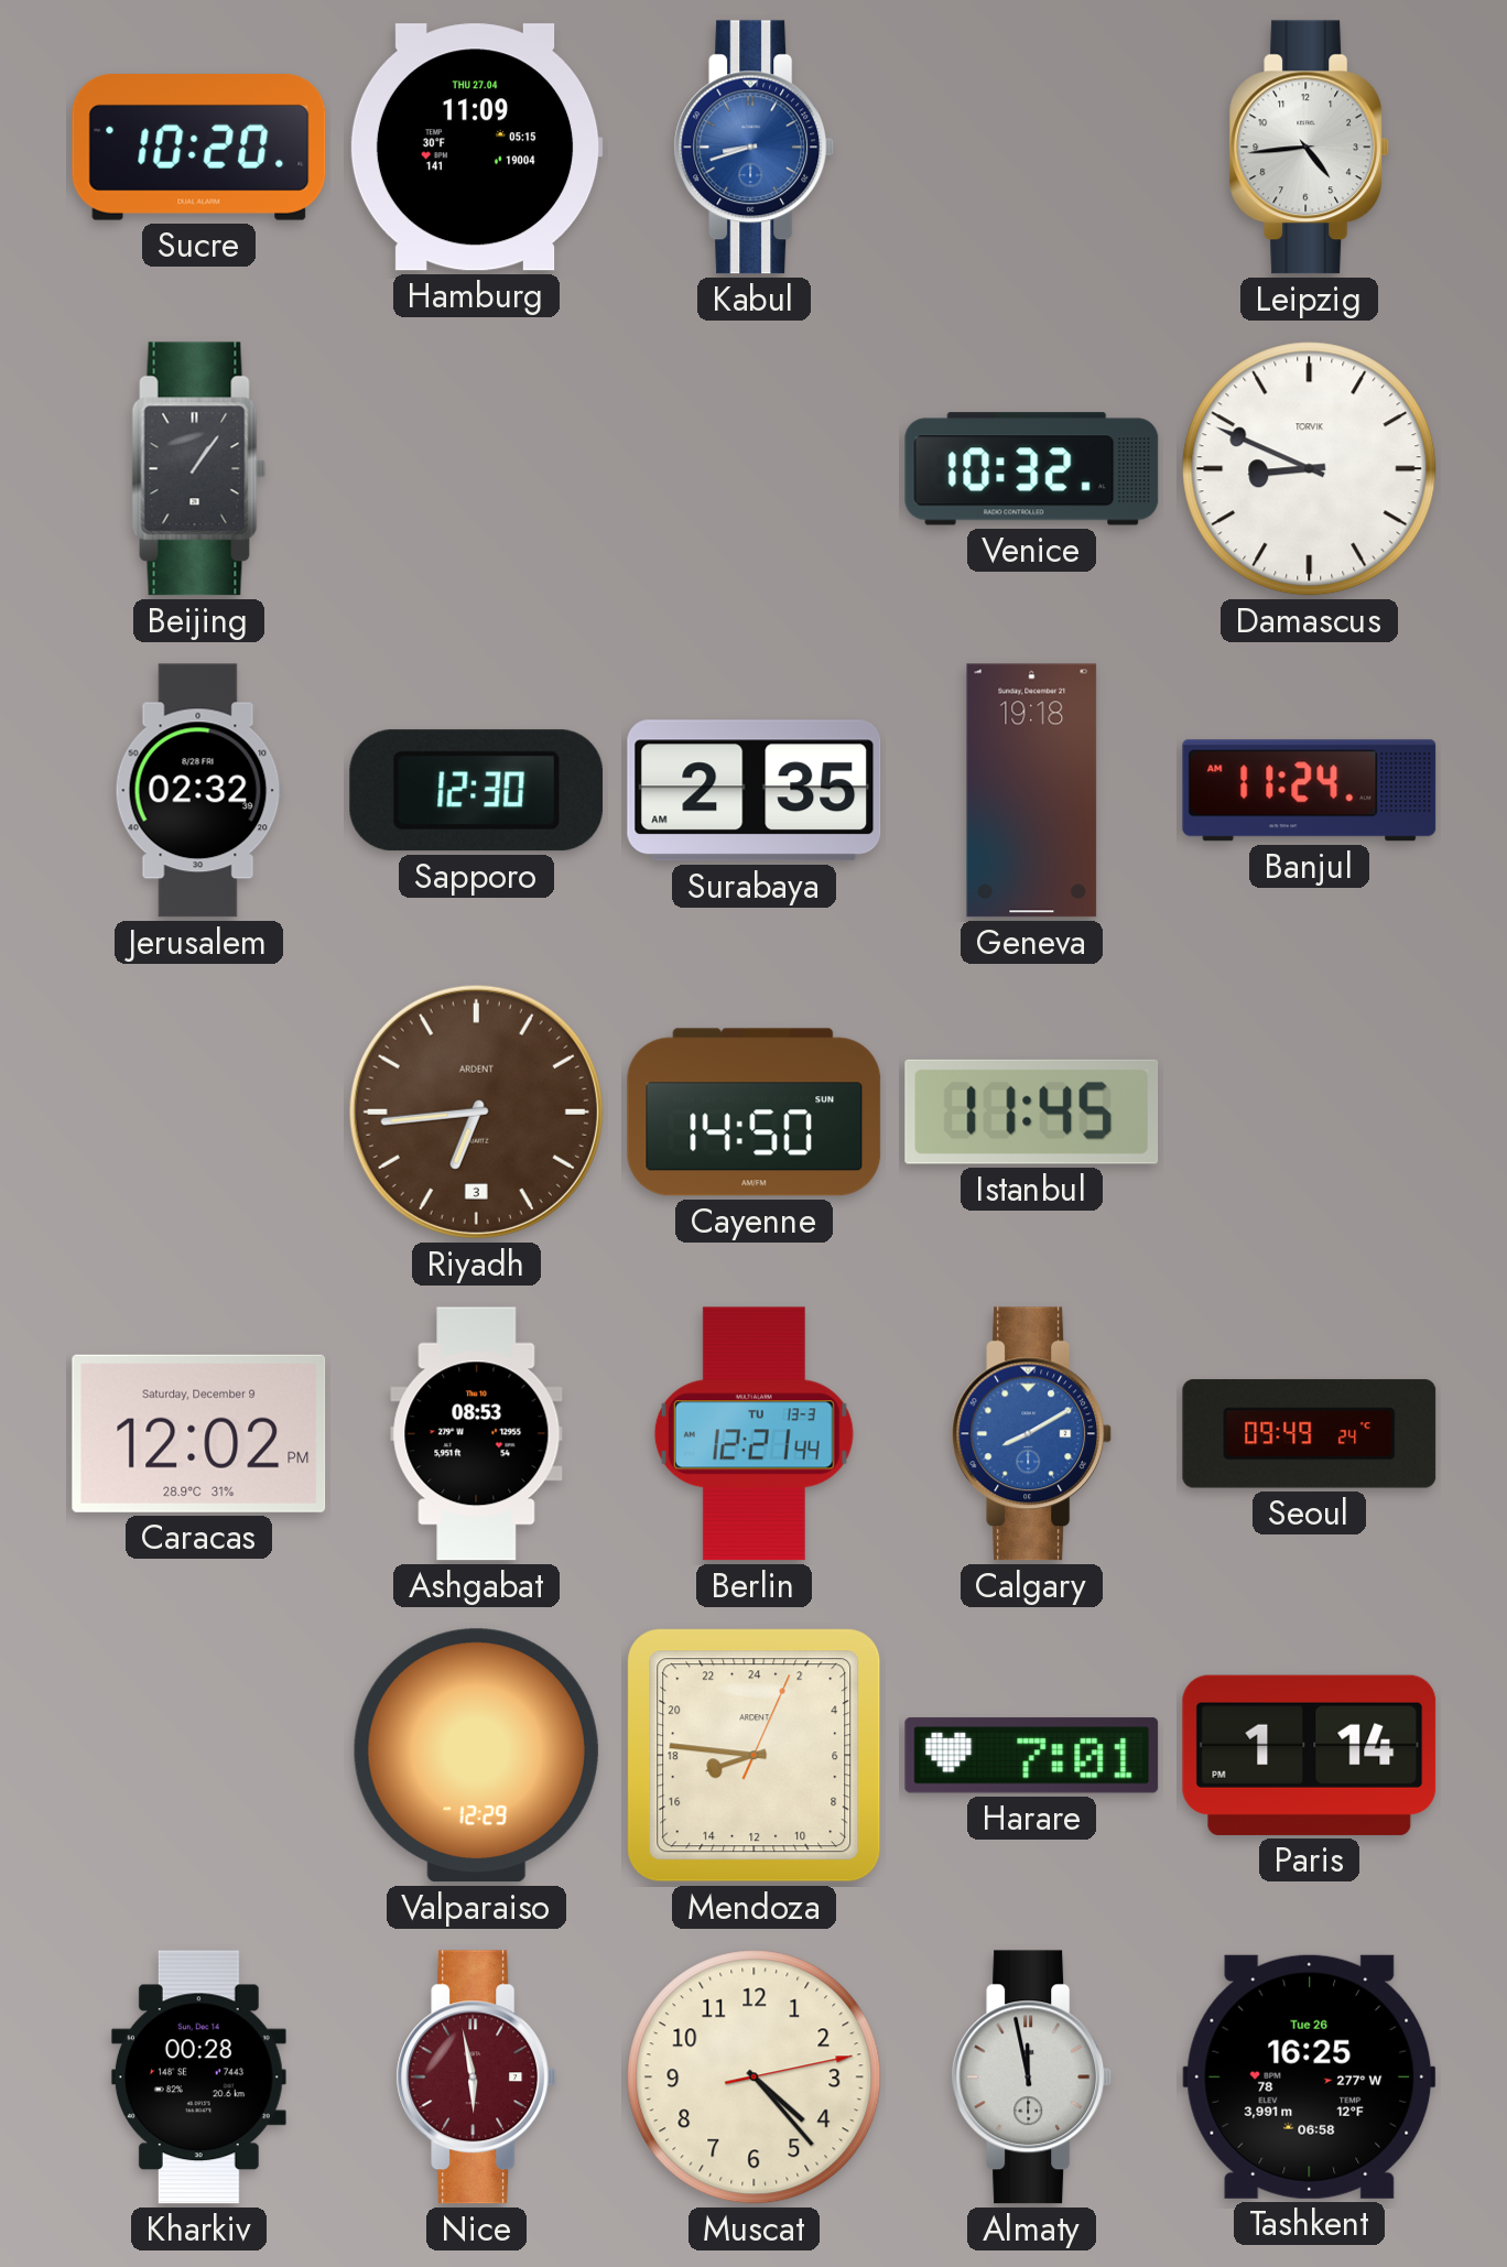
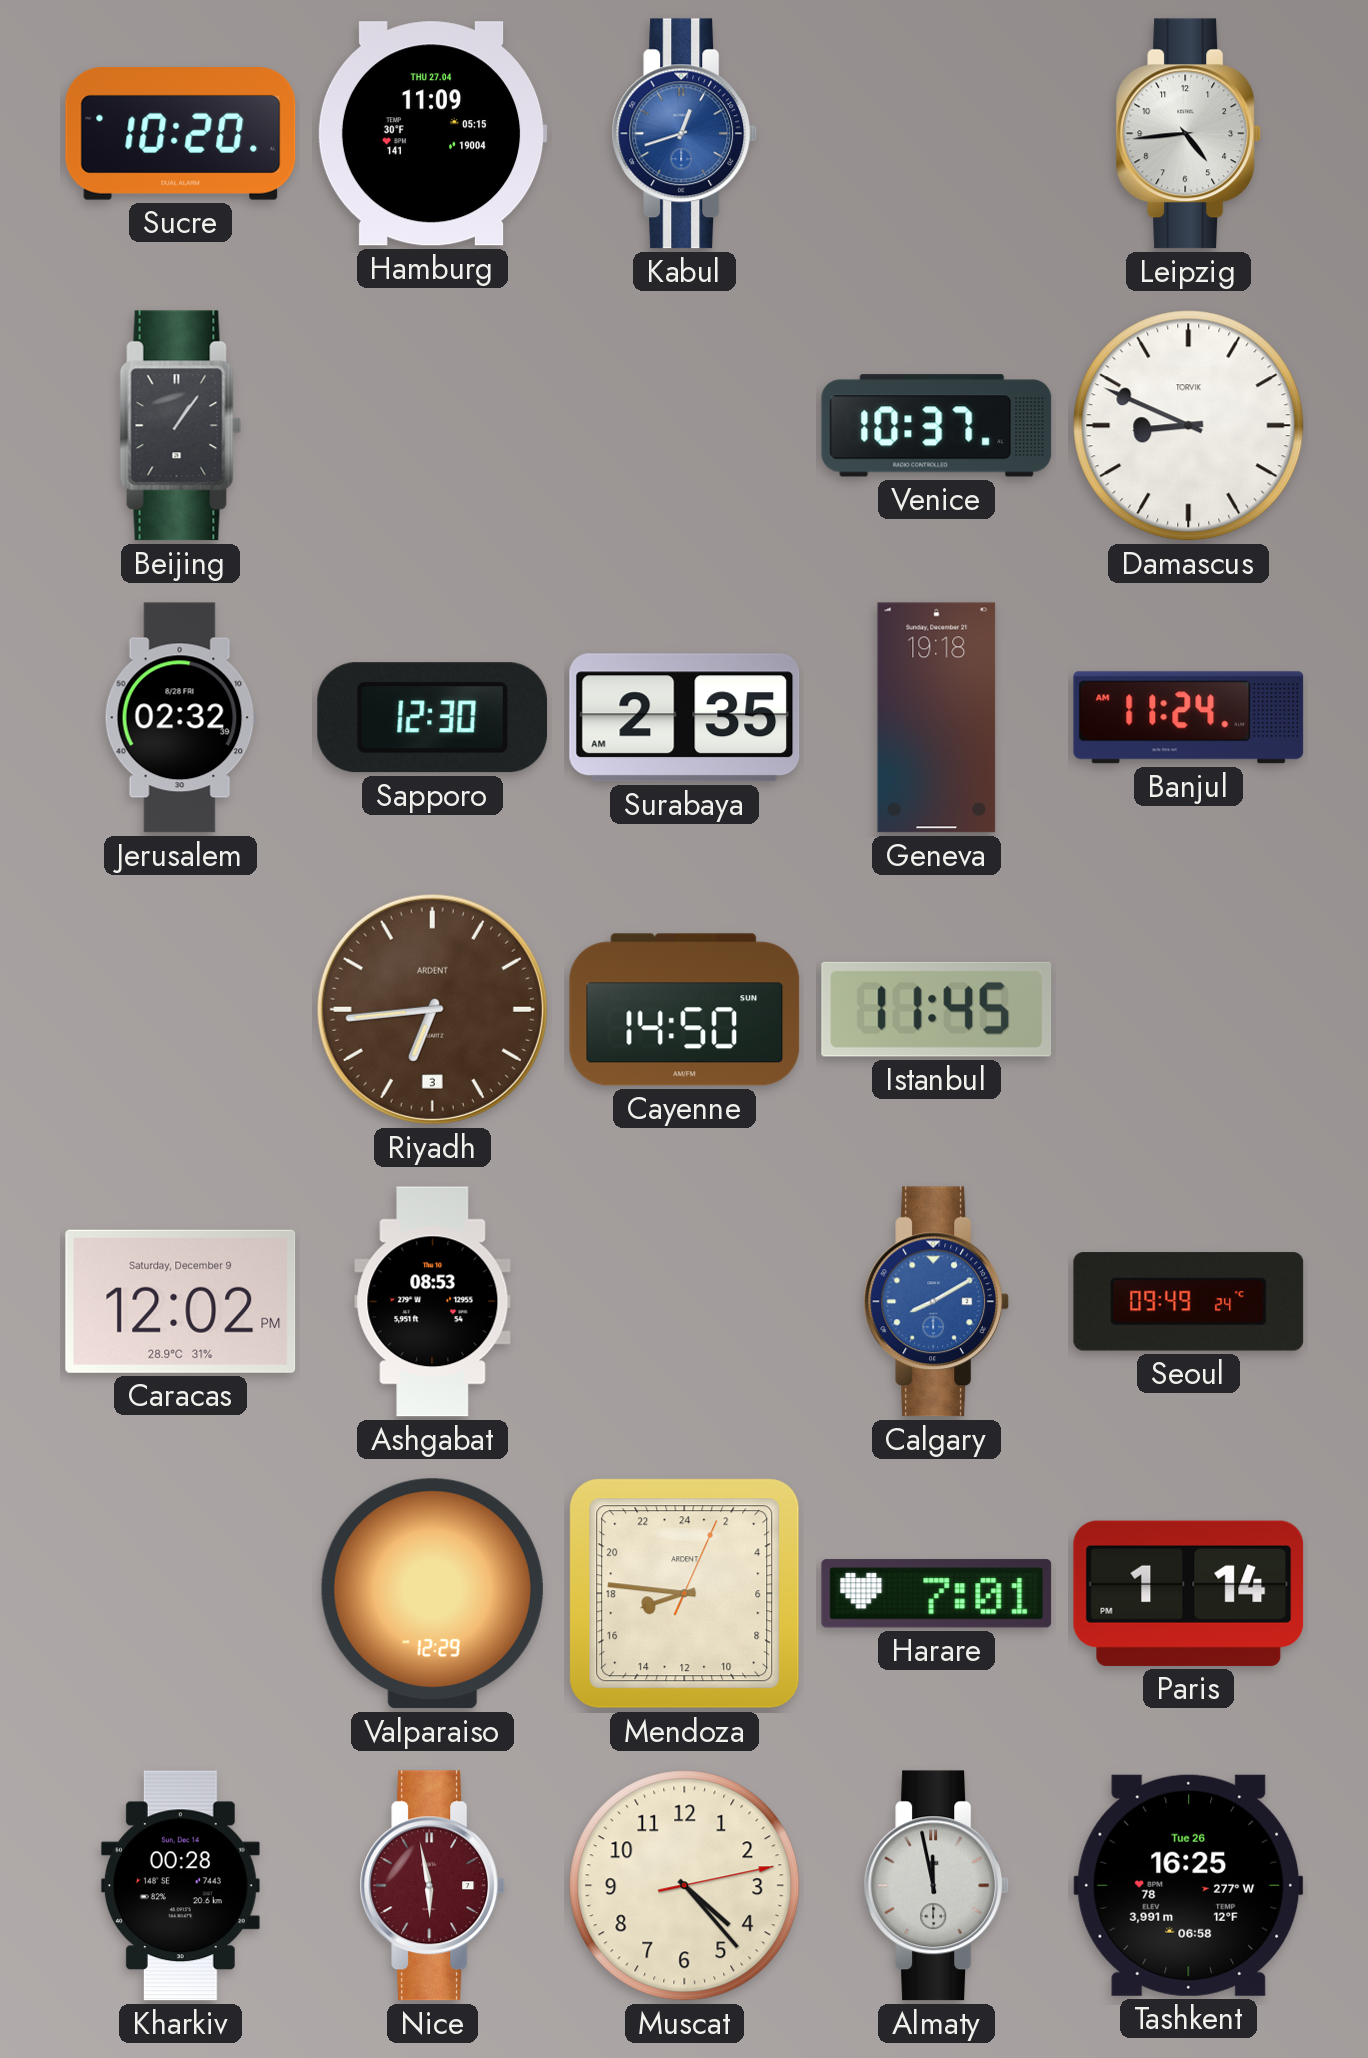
Kabul: 8:42 -> 12:42
Venice: 10:32 -> 10:37
Berlin: 12:21 -> none
